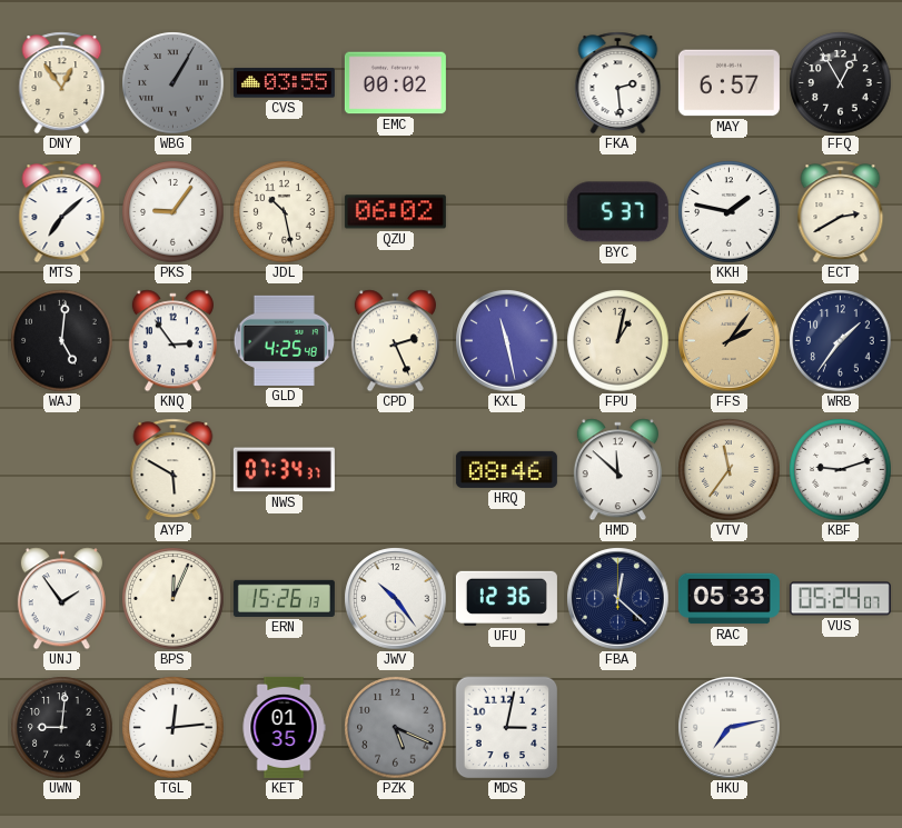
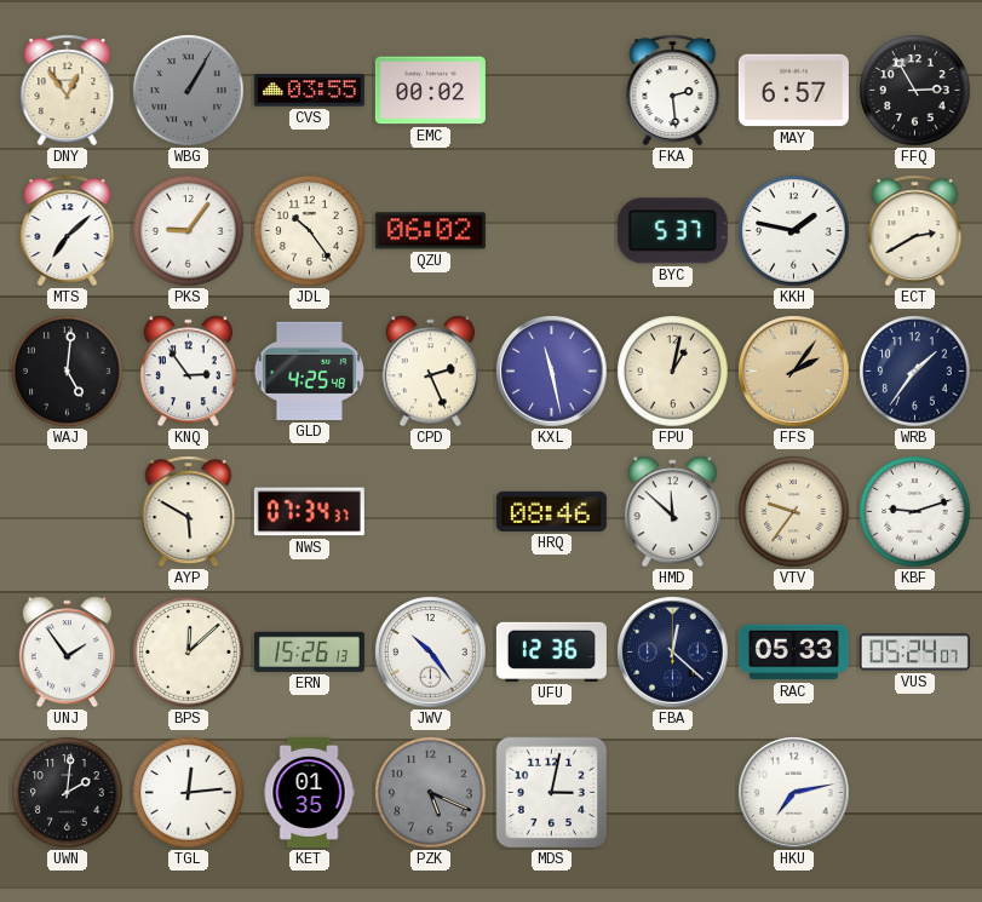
FFQ: 12:55 -> 2:55
JDL: 10:28 -> 10:24
VTV: 11:36 -> 9:36
BPS: 12:04 -> 12:08
UWN: 9:01 -> 2:01
